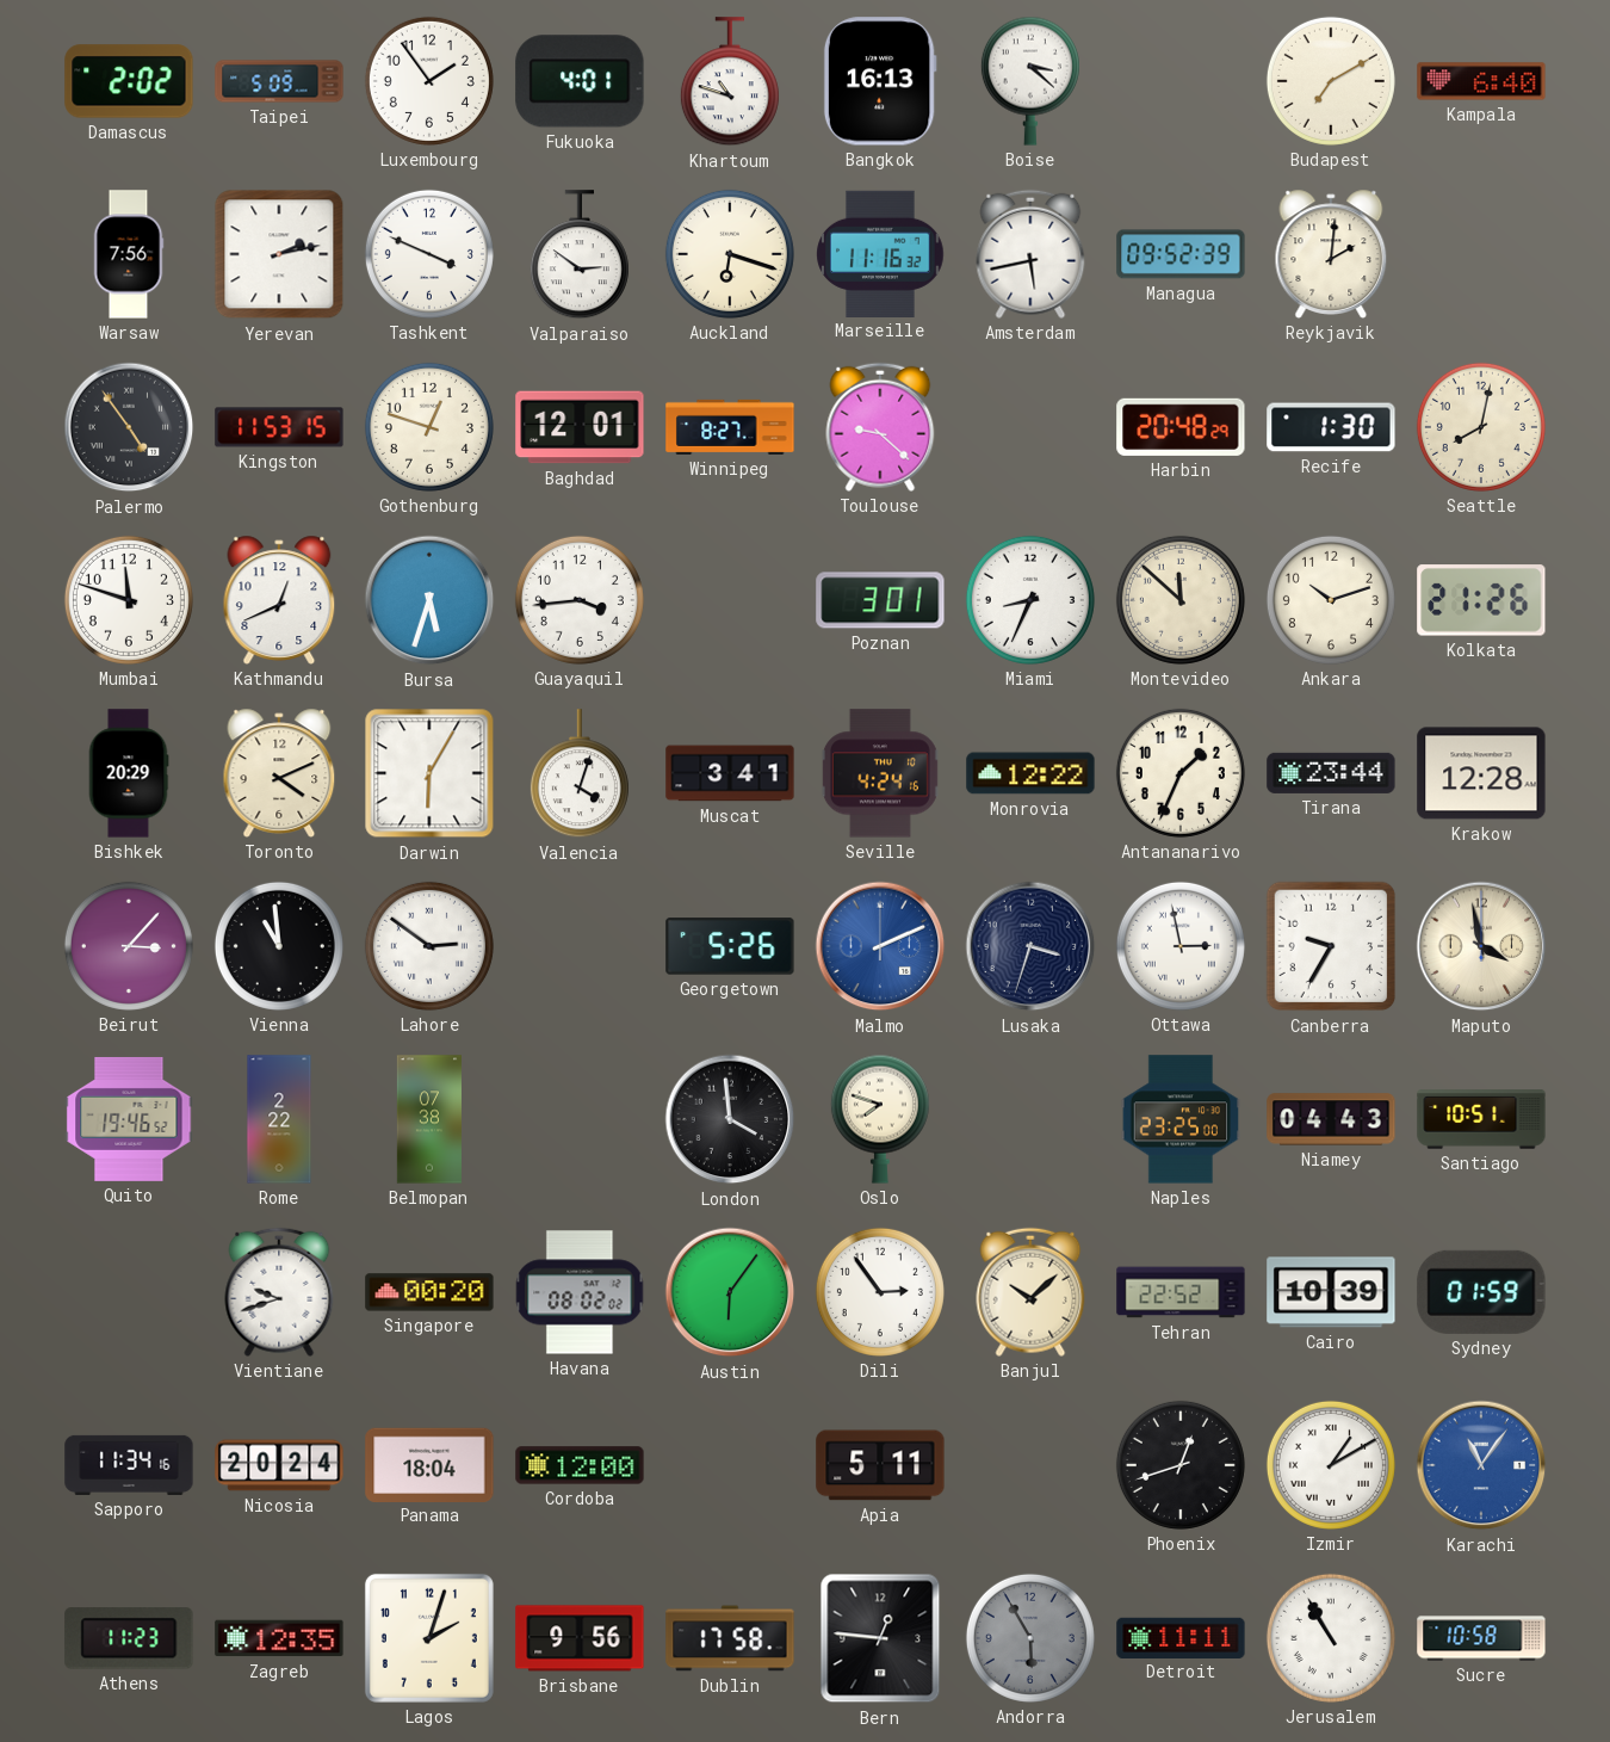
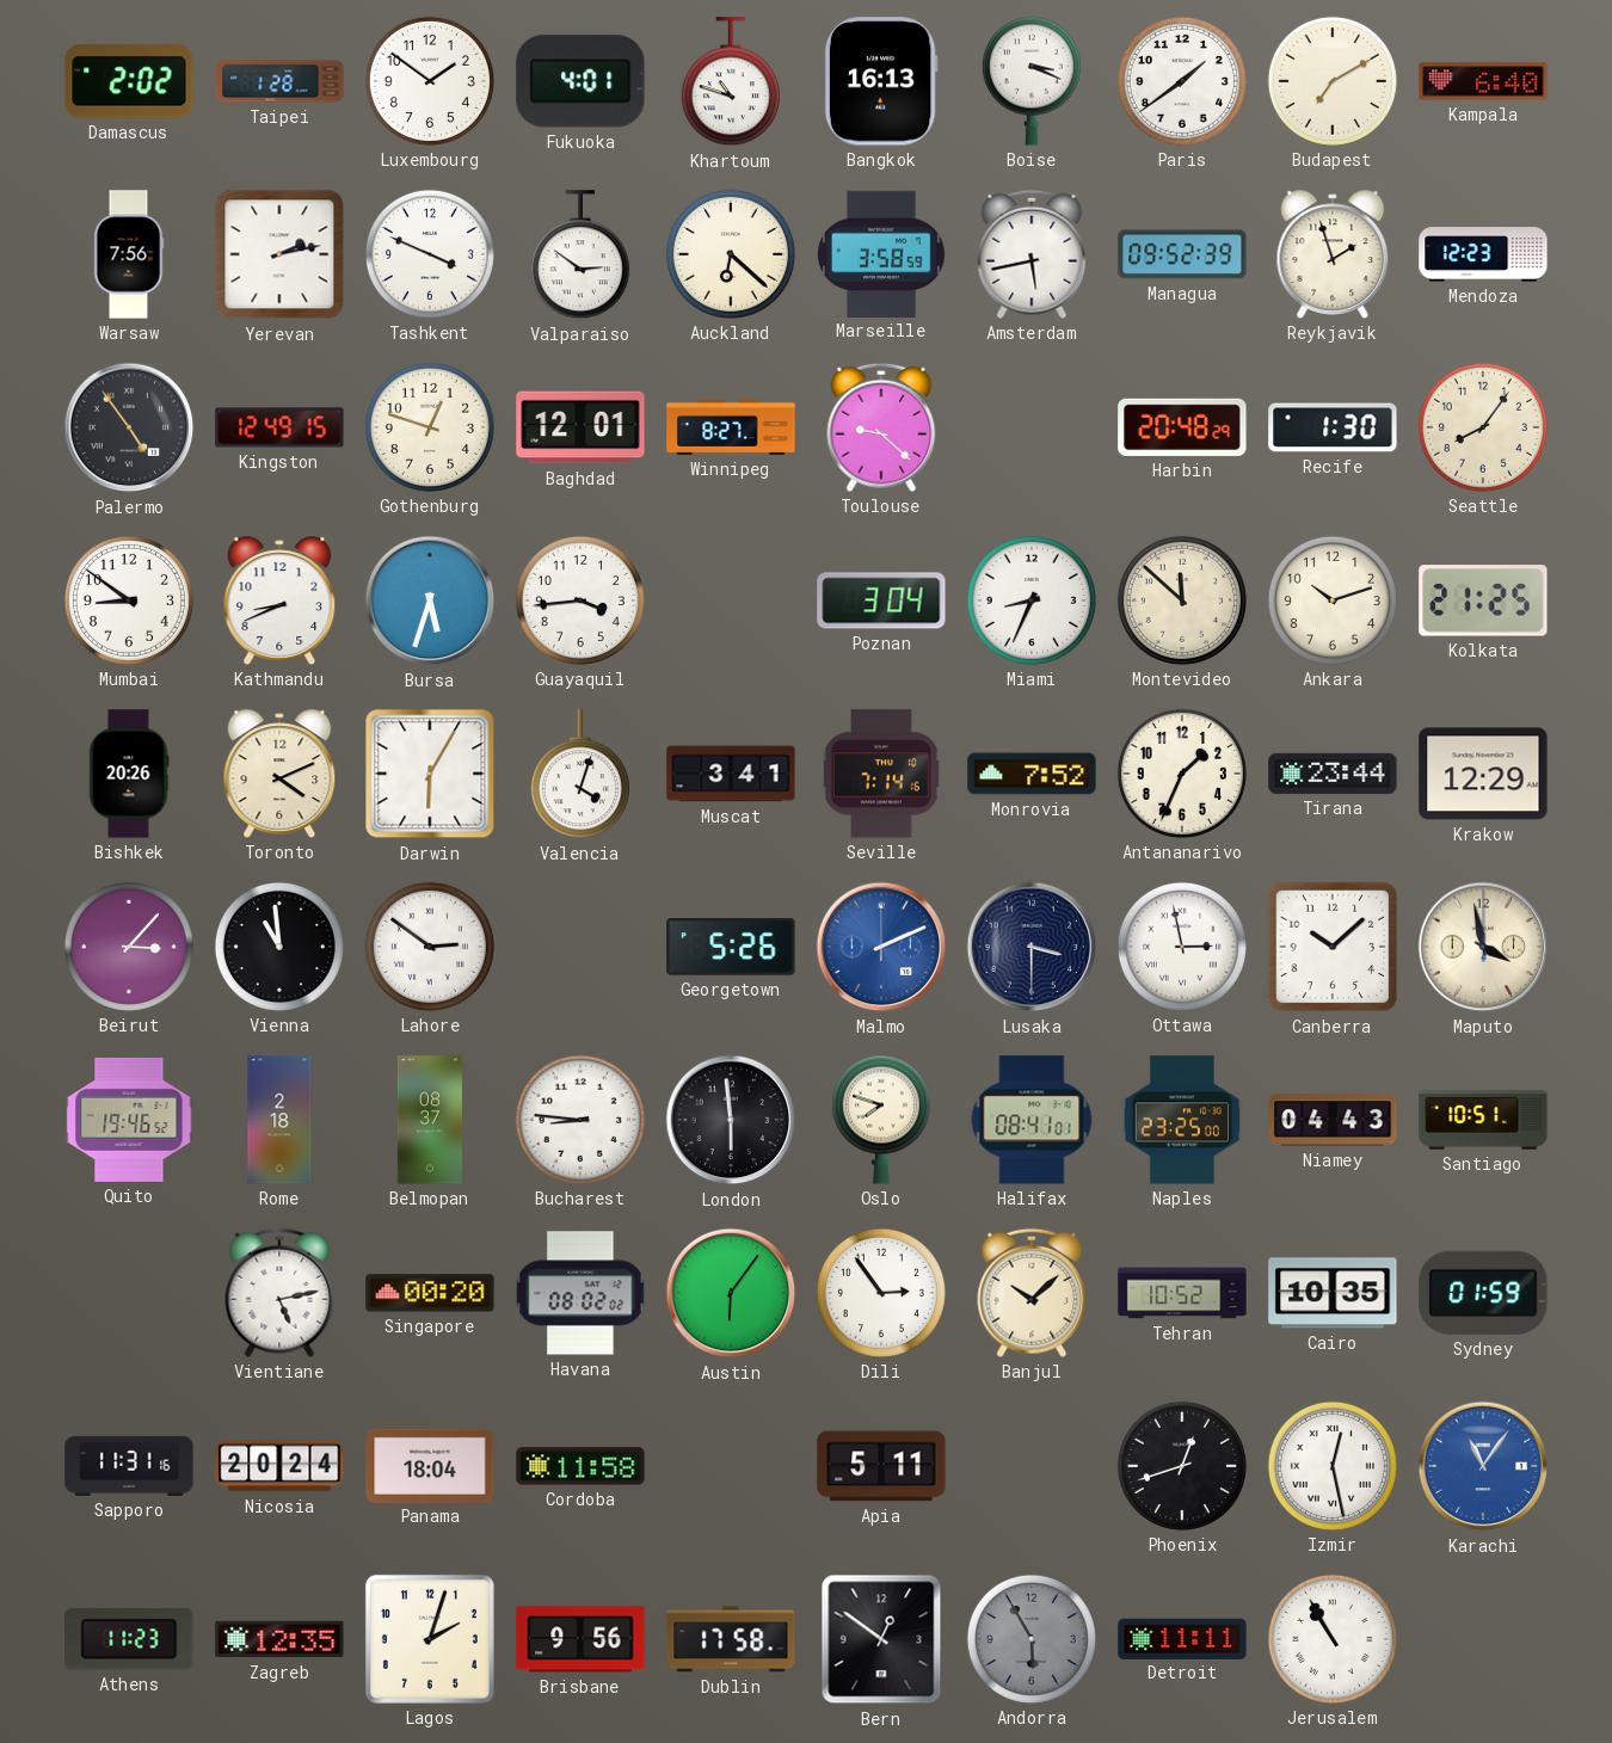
Taipei: 5:09 -> 1:28
Luxembourg: 1:54 -> 1:51
Boise: 3:22 -> 3:19
Paris: none -> 1:39
Auckland: 6:18 -> 6:22
Marseille: 11:16 -> 3:58
Reykjavik: 2:01 -> 1:57
Mendoza: none -> 12:23
Kingston: 11:53 -> 12:49
Seattle: 8:02 -> 8:06
Mumbai: 11:48 -> 8:51
Kathmandu: 12:41 -> 8:41
Poznan: 3:01 -> 3:04
Kolkata: 21:26 -> 21:25
Bishkek: 20:29 -> 20:26
Seville: 4:24 -> 7:14
Monrovia: 12:22 -> 7:52
Krakow: 12:28 -> 12:29
Lusaka: 3:33 -> 3:30
Canberra: 9:35 -> 10:08
Rome: 2:22 -> 2:18
Belmopan: 07:38 -> 08:37
Bucharest: none -> 8:46
London: 3:59 -> 5:59
Halifax: none -> 08:41
Vientiane: 9:42 -> 5:13
Tehran: 22:52 -> 10:52
Cairo: 10:39 -> 10:35
Sapporo: 11:34 -> 11:31
Cordoba: 12:00 -> 11:58
Izmir: 1:10 -> 12:28
Bern: 12:46 -> 12:51
Sucre: 10:58 -> none
